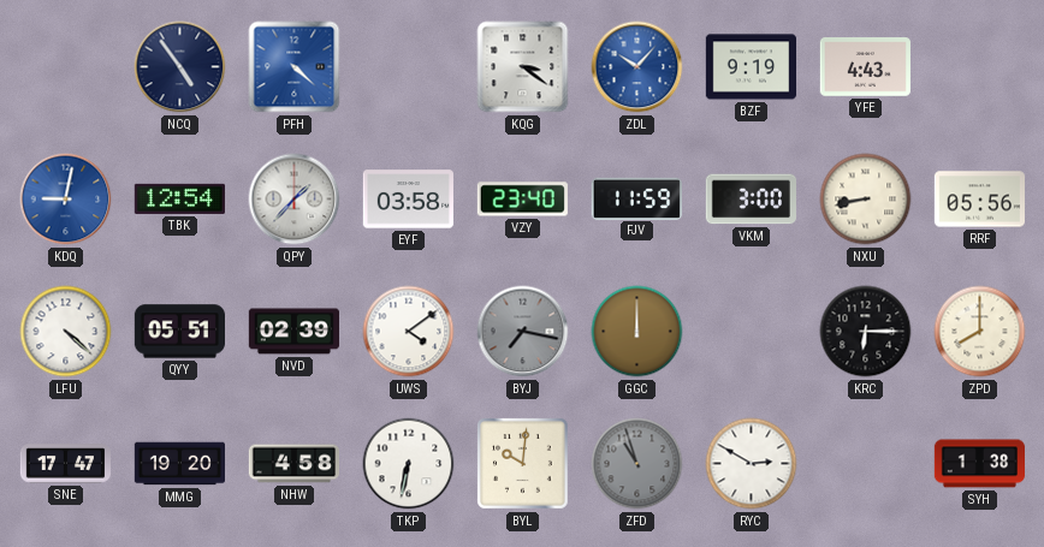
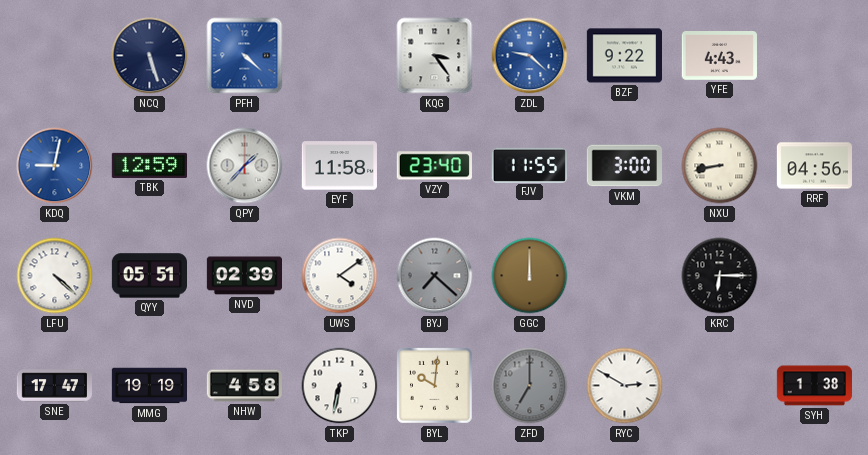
NCQ: 4:54 -> 5:27
KQG: 3:21 -> 3:24
ZDL: 10:07 -> 9:22
BZF: 9:19 -> 9:22
TBK: 12:54 -> 12:59
EYF: 03:58 -> 11:58
FJV: 11:59 -> 11:55
RRF: 05:56 -> 04:56
BYJ: 7:17 -> 7:22
ZPD: 8:00 -> none
MMG: 19:20 -> 19:19
ZFD: 10:57 -> 7:00
